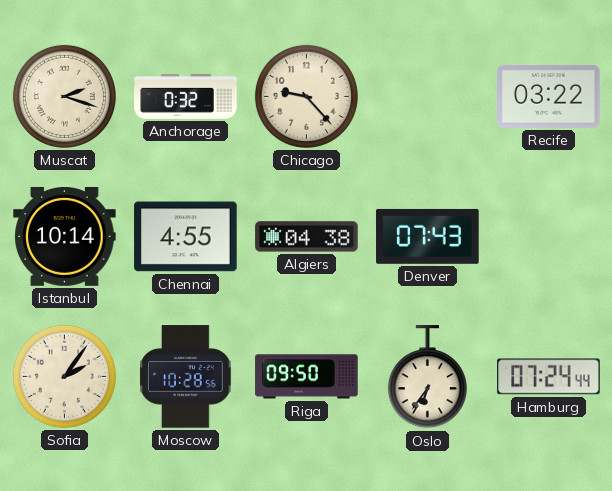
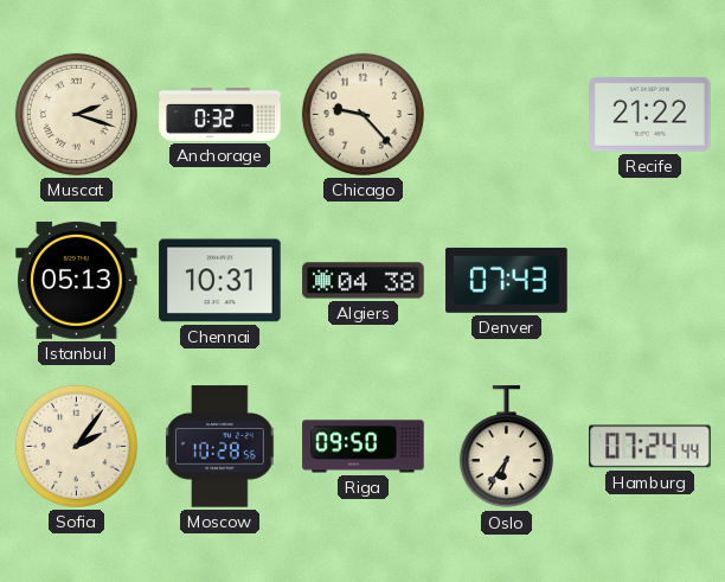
Recife: 03:22 -> 21:22
Istanbul: 10:14 -> 05:13
Chennai: 4:55 -> 10:31
